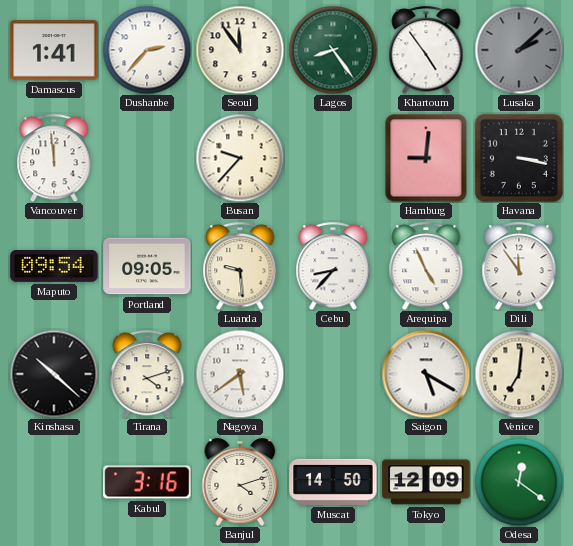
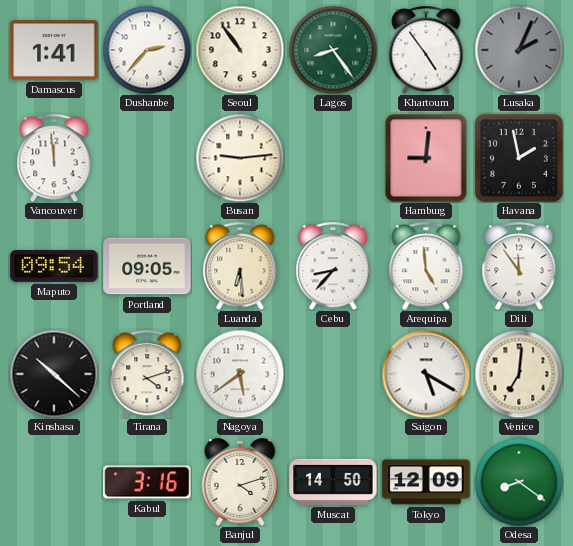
Seoul: 11:54 -> 10:54
Lusaka: 2:08 -> 2:04
Busan: 9:37 -> 9:14
Havana: 3:17 -> 1:58
Luanda: 9:29 -> 6:29
Arequipa: 4:56 -> 4:59
Odesa: 12:21 -> 8:21
